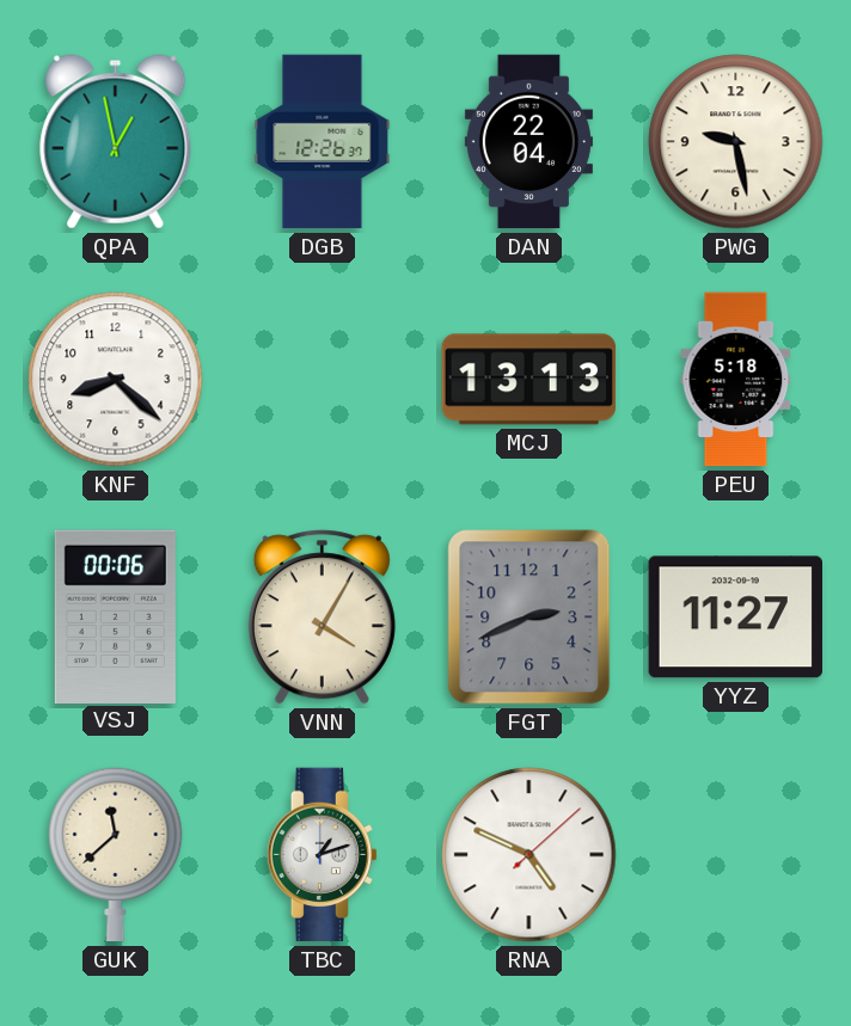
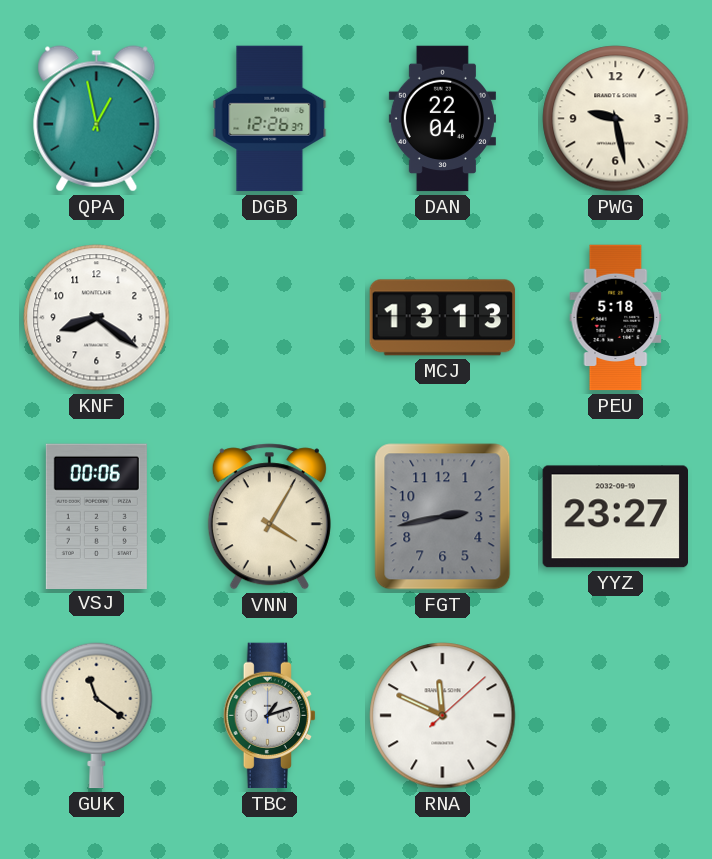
KNF: 8:22 -> 8:21
FGT: 2:41 -> 2:43
YYZ: 11:27 -> 23:27
GUK: 11:38 -> 11:21
RNA: 4:49 -> 11:49
